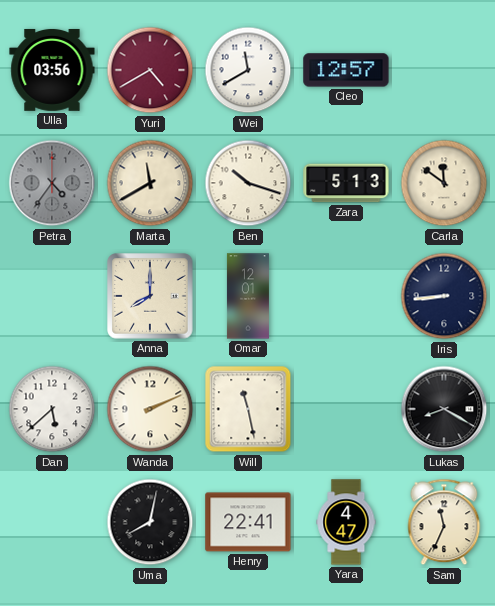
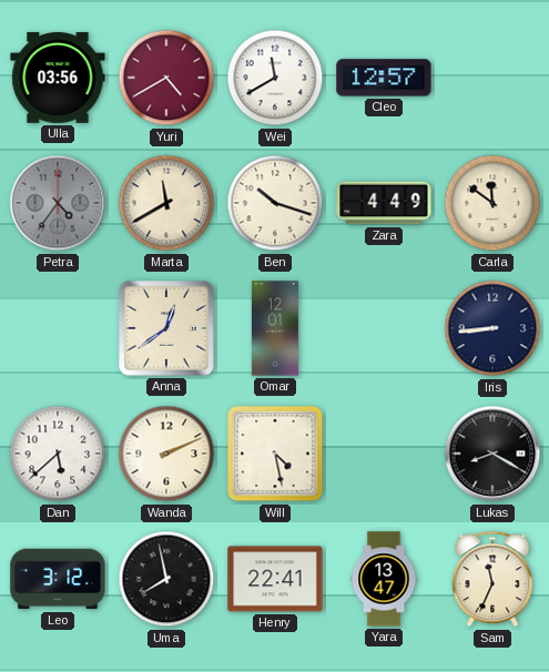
Zara: 5:13 -> 4:49
Anna: 8:00 -> 12:39
Will: 11:28 -> 4:28
Leo: none -> 3:12
Uma: 8:02 -> 7:58
Yara: 4:47 -> 13:47
